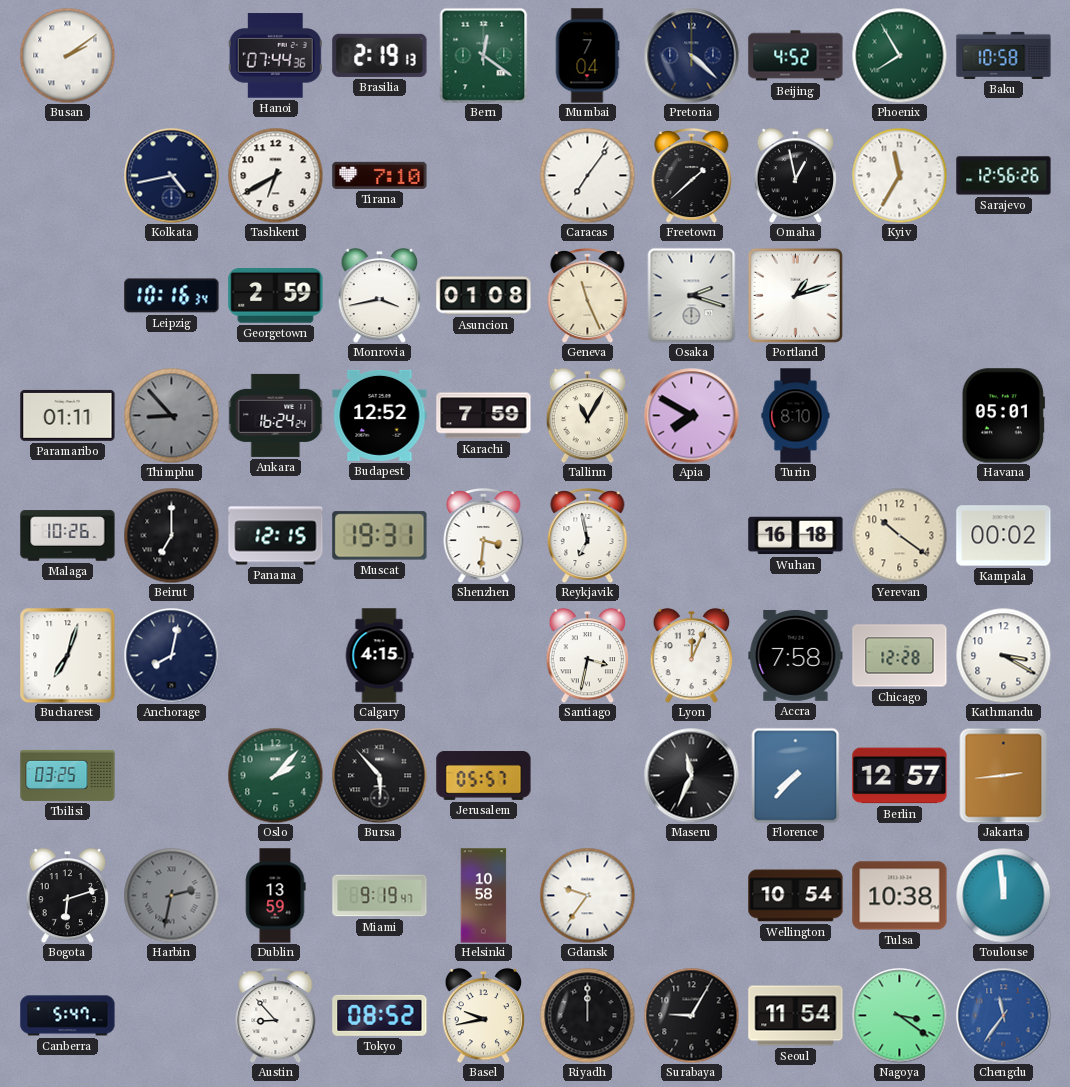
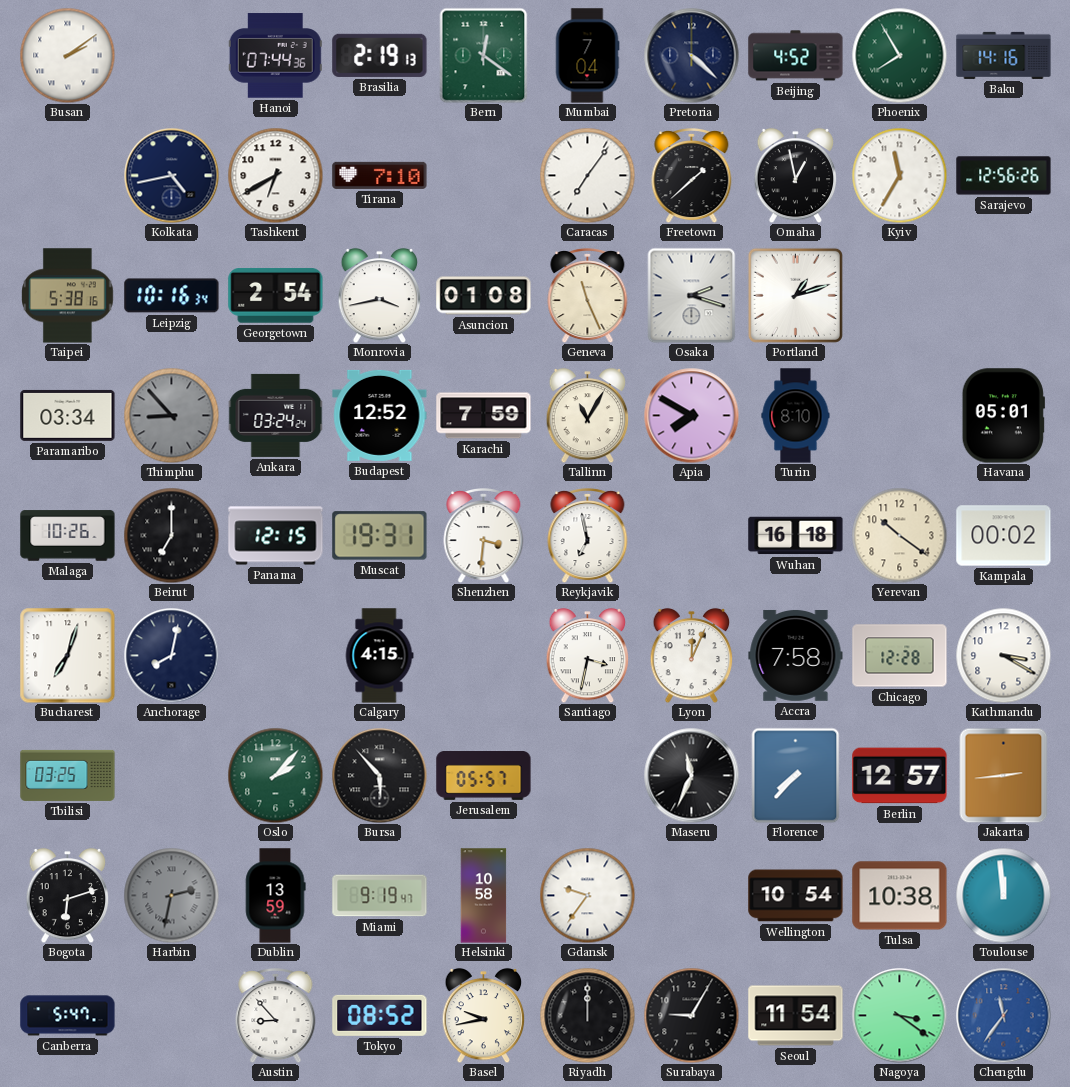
Baku: 10:58 -> 14:16
Taipei: none -> 5:38
Georgetown: 2:59 -> 2:54
Paramaribo: 01:11 -> 03:34
Ankara: 16:24 -> 03:24
